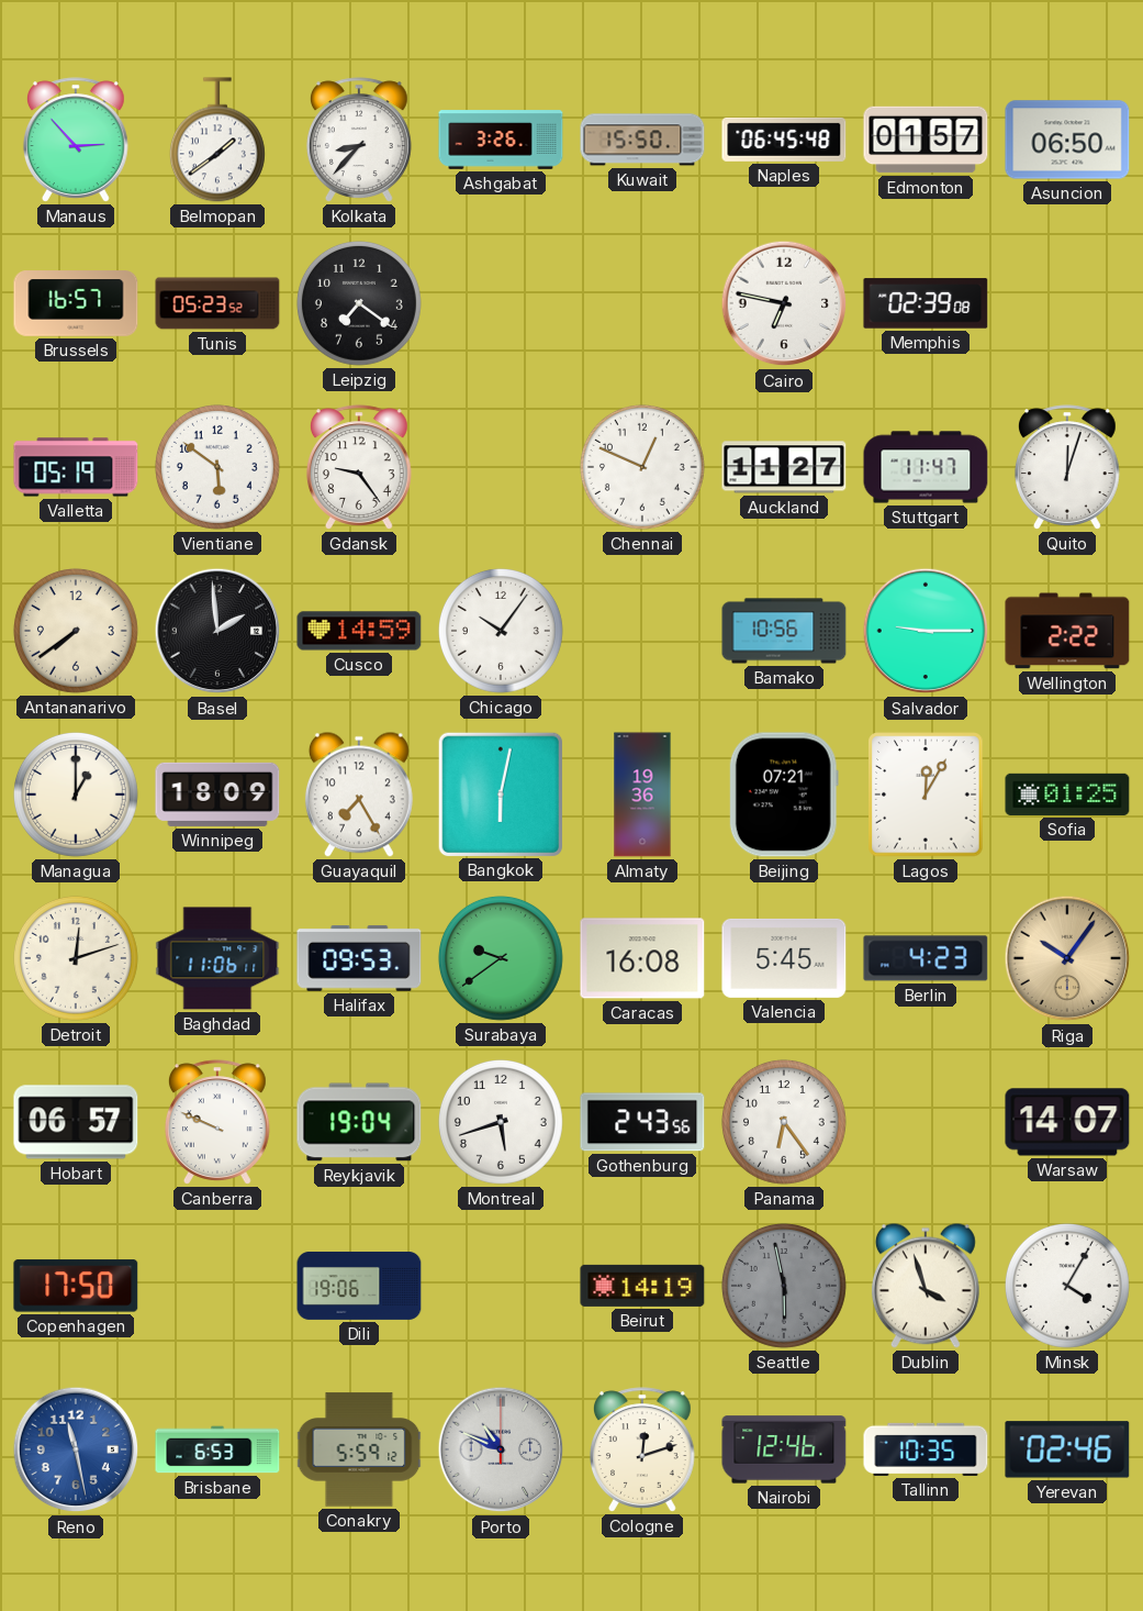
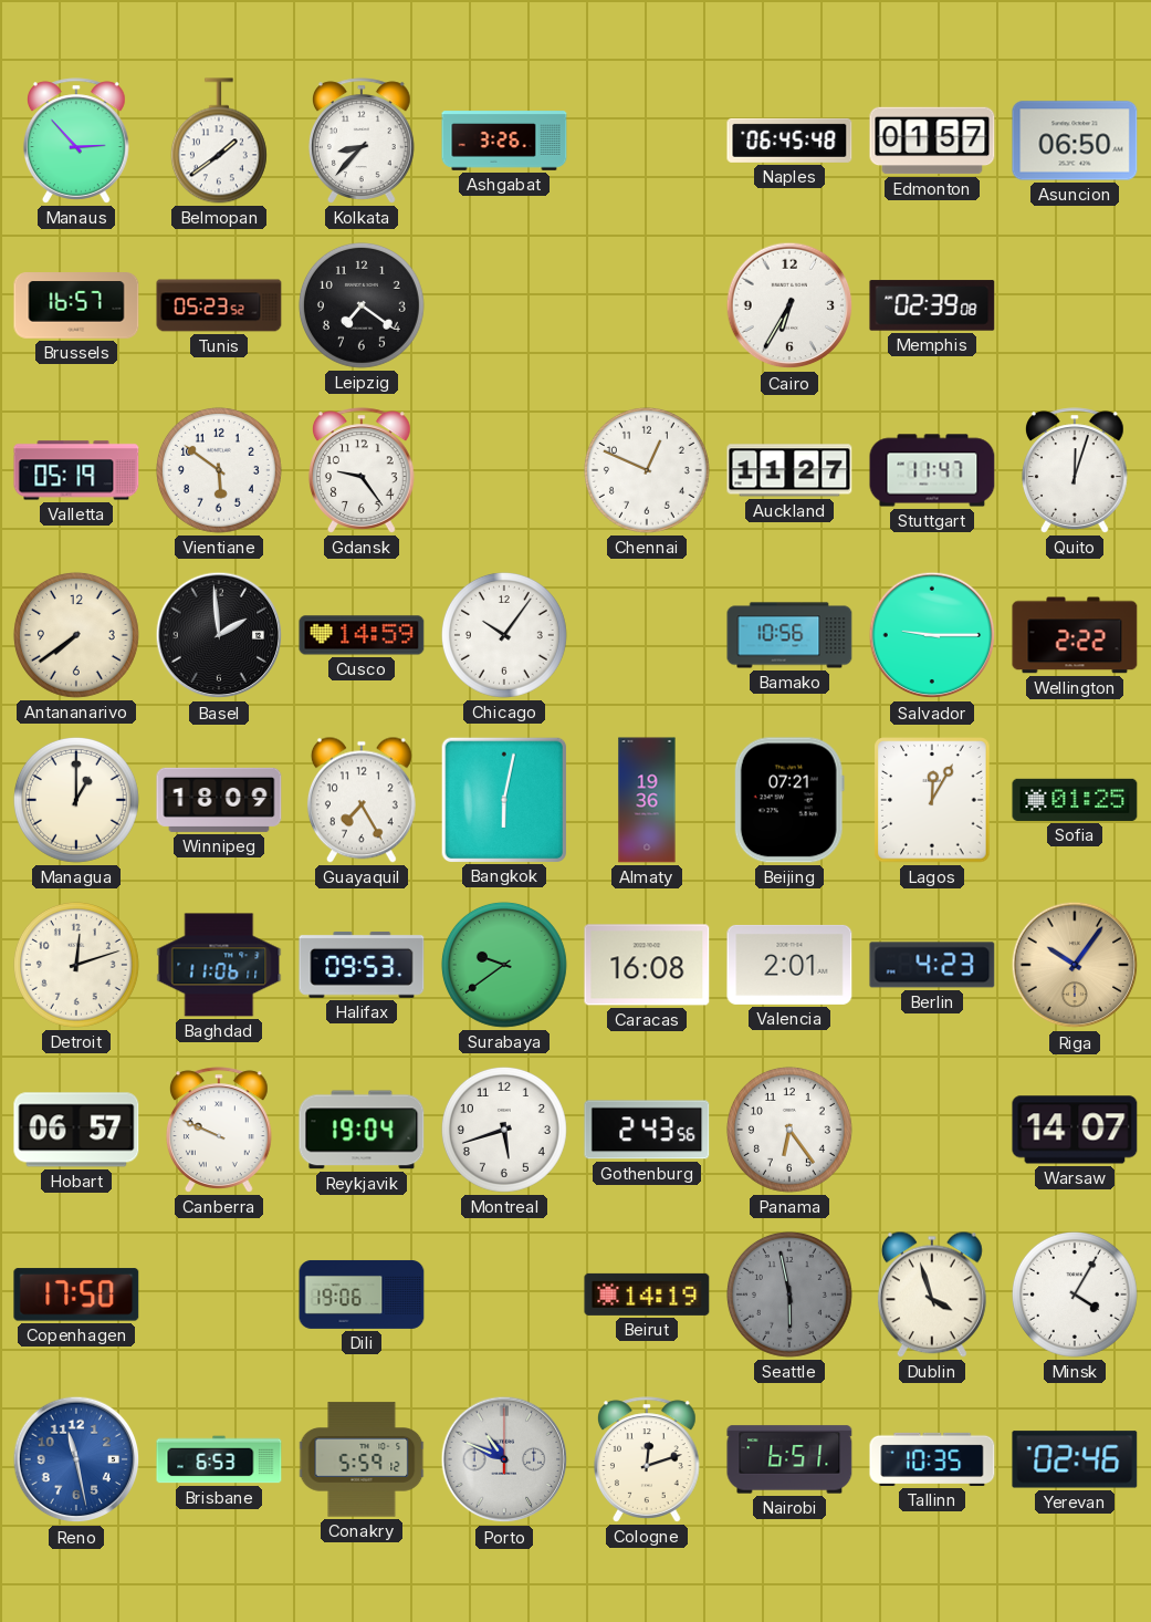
Kuwait: 15:50 -> none
Cairo: 6:47 -> 6:35
Valencia: 5:45 -> 2:01
Nairobi: 12:46 -> 6:51
